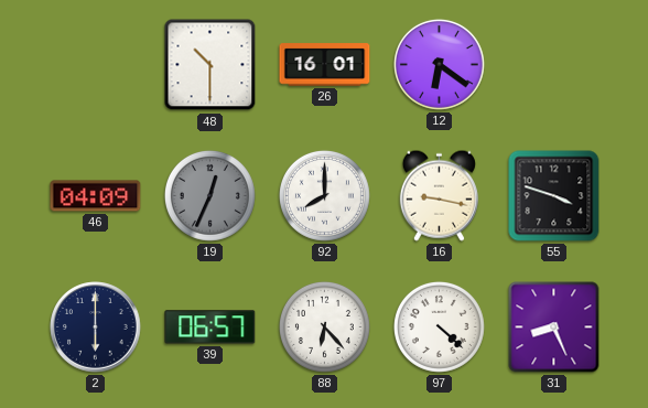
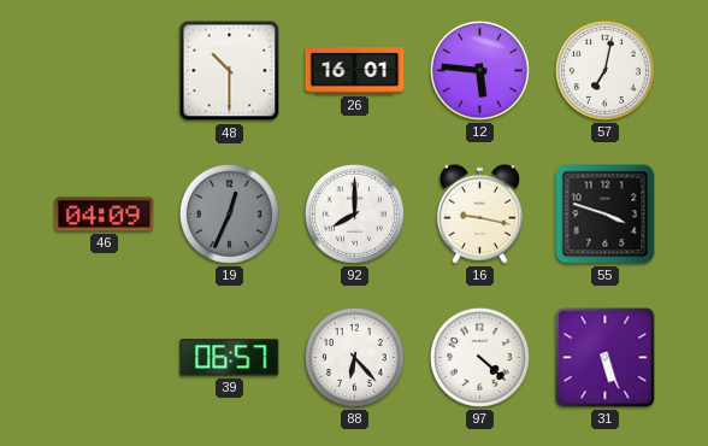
12: 6:21 -> 5:46
57: none -> 7:02
2: 6:00 -> none
31: 8:26 -> 5:26
